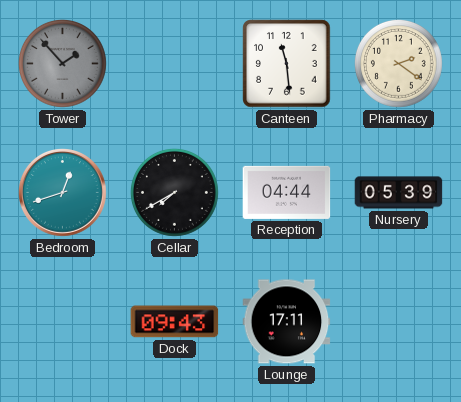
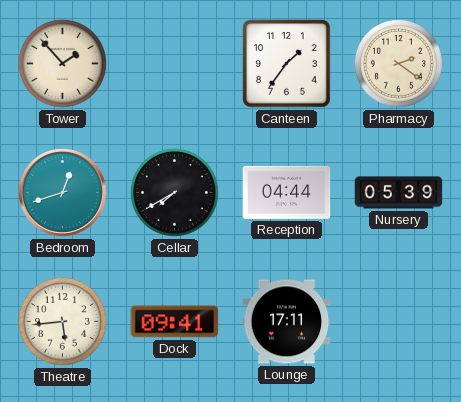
Tower dial: grey -> cream
Canteen: 11:29 -> 1:36
Theatre: none -> 5:44
Dock: 09:43 -> 09:41
